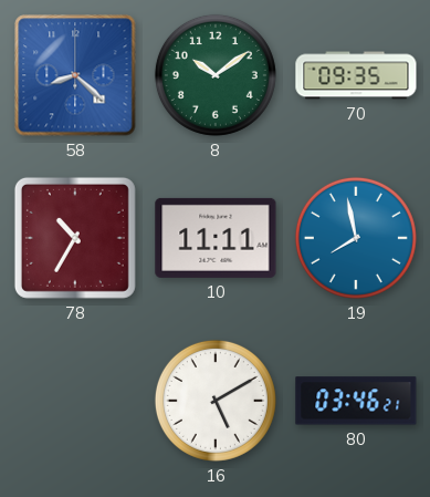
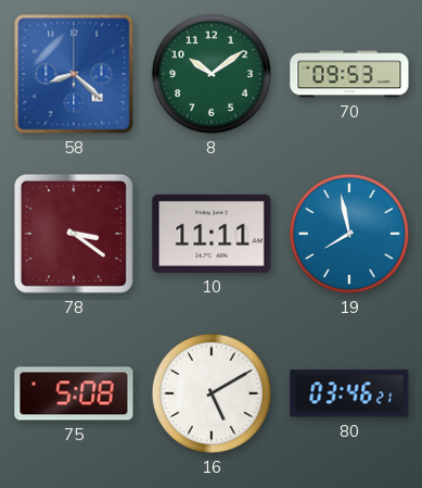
70: 09:35 -> 09:53
78: 10:35 -> 3:21
75: none -> 5:08
